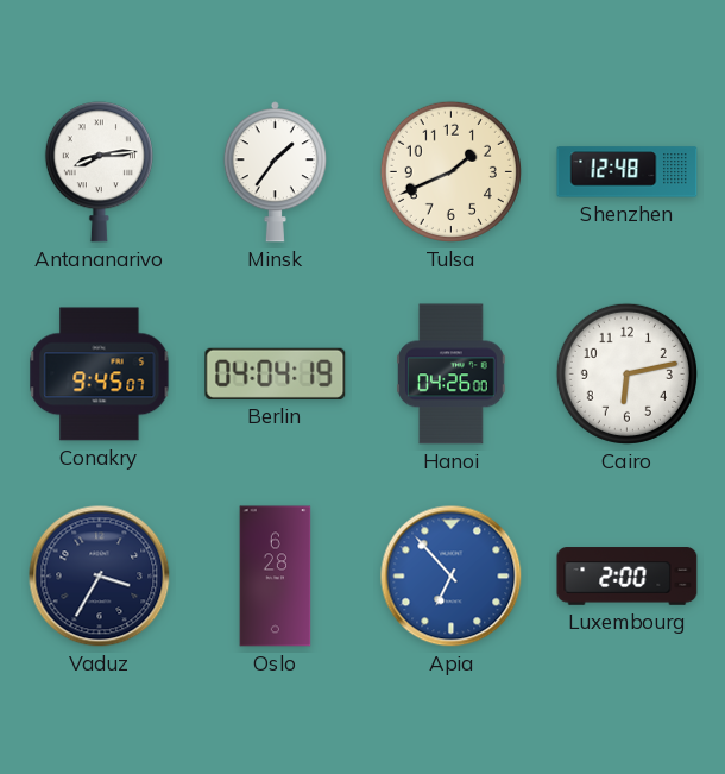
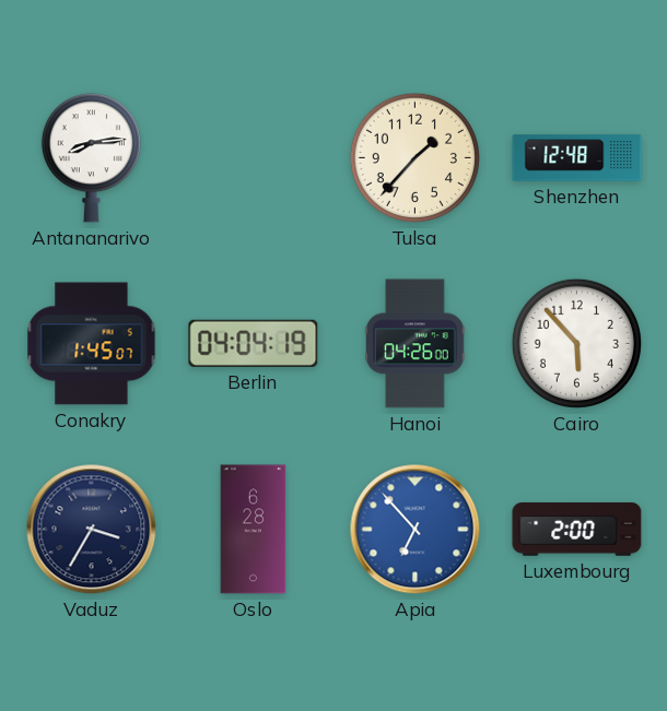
Minsk: 1:36 -> none
Tulsa: 1:41 -> 1:37
Conakry: 9:45 -> 1:45
Cairo: 6:13 -> 5:53
